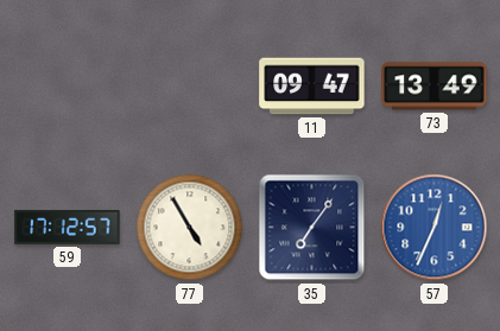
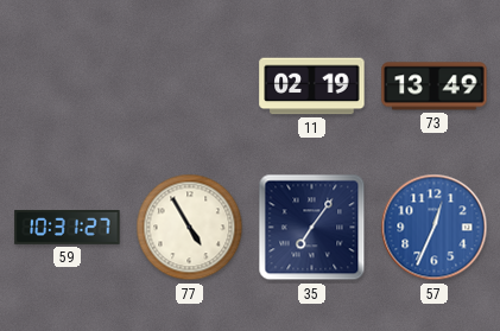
11: 09:47 -> 02:19
59: 17:12 -> 10:31
